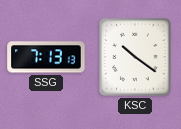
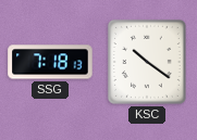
SSG: 7:13 -> 7:18
